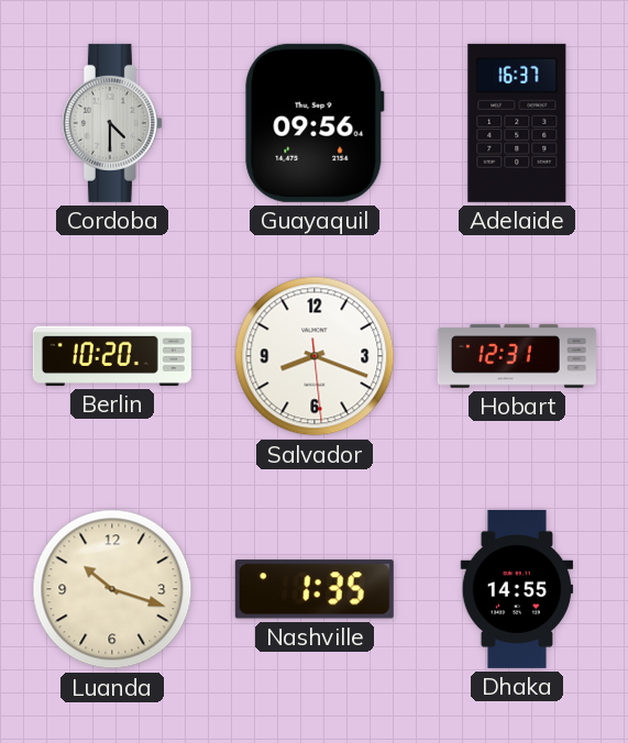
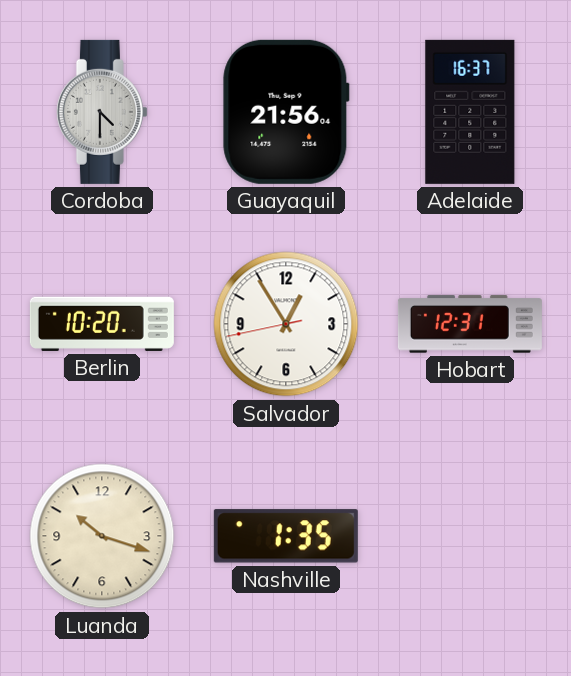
Guayaquil: 09:56 -> 21:56
Salvador: 8:18 -> 12:54
Dhaka: 14:55 -> none
